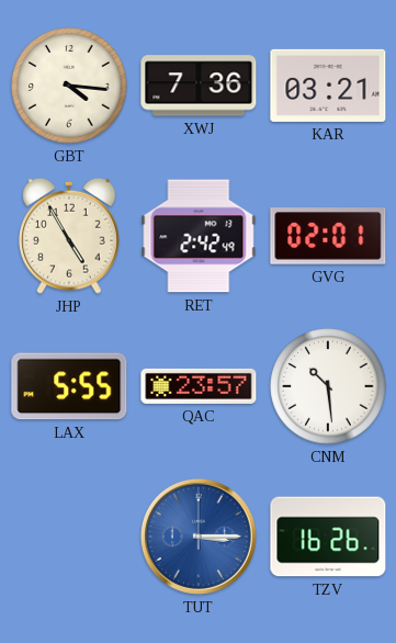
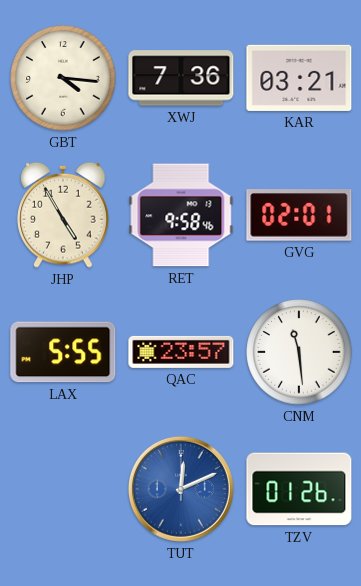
RET: 2:42 -> 9:58
CNM: 10:29 -> 11:29
TUT: 3:15 -> 12:11
TZV: 16:26 -> 01:26
